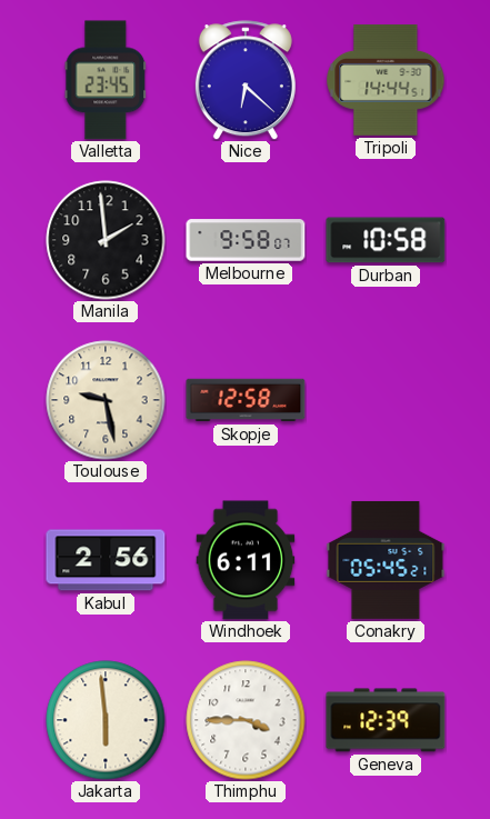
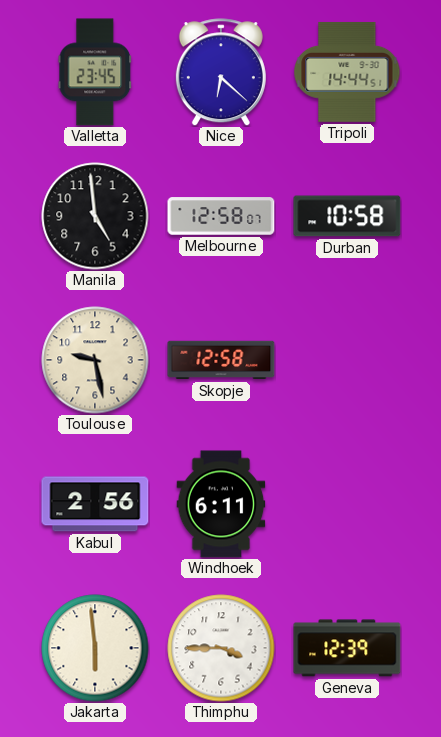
Manila: 1:59 -> 4:59
Melbourne: 9:58 -> 12:58
Conakry: 05:45 -> none
